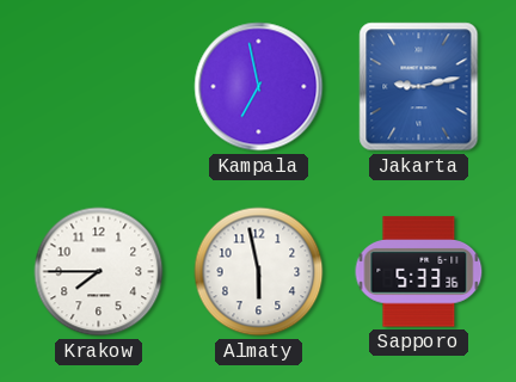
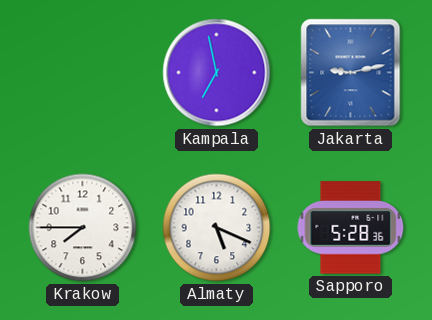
Almaty: 5:58 -> 5:19
Sapporo: 5:33 -> 5:28
